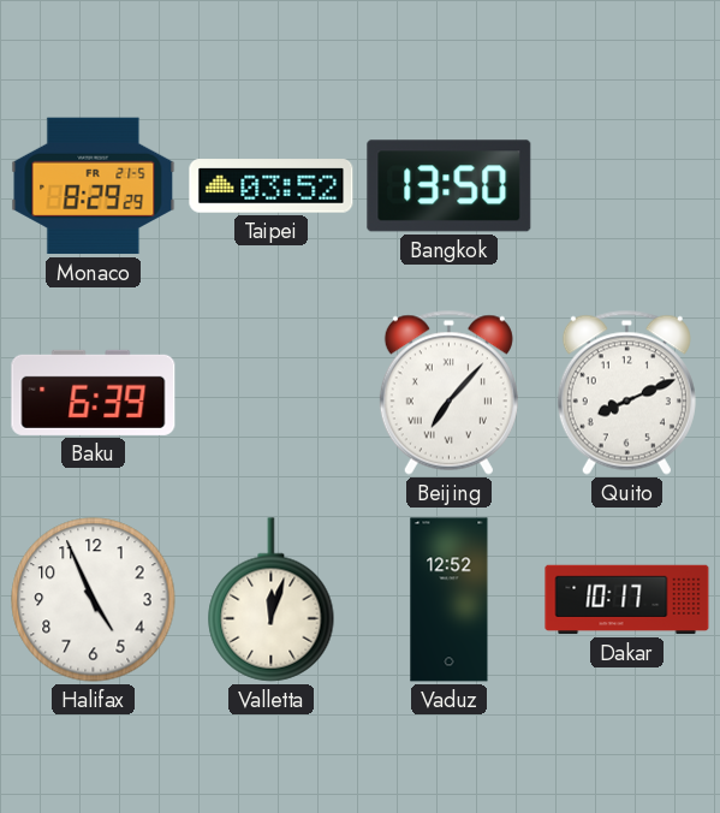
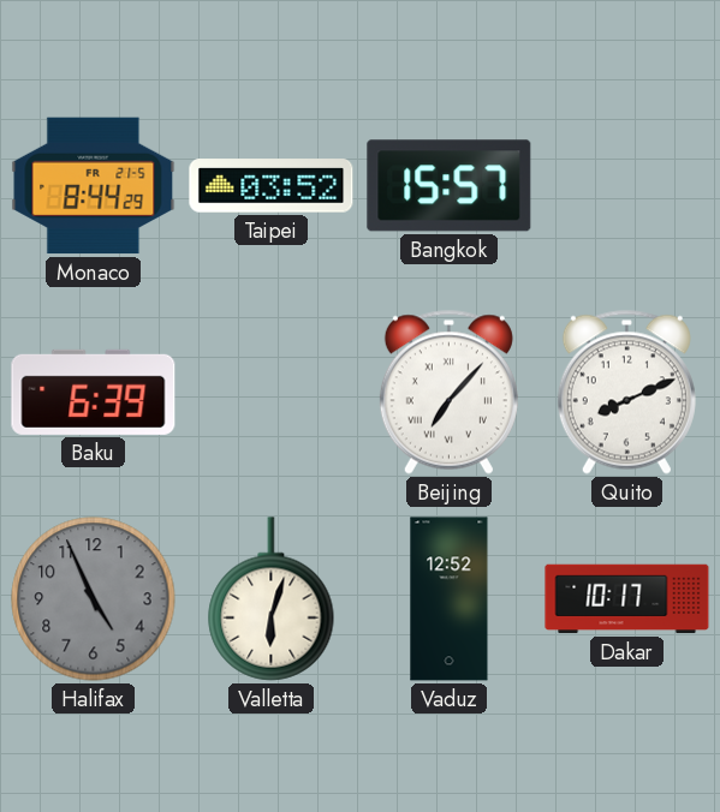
Monaco: 8:29 -> 8:44
Bangkok: 13:50 -> 15:57
Halifax dial: white -> grey
Valletta: 12:03 -> 6:03
